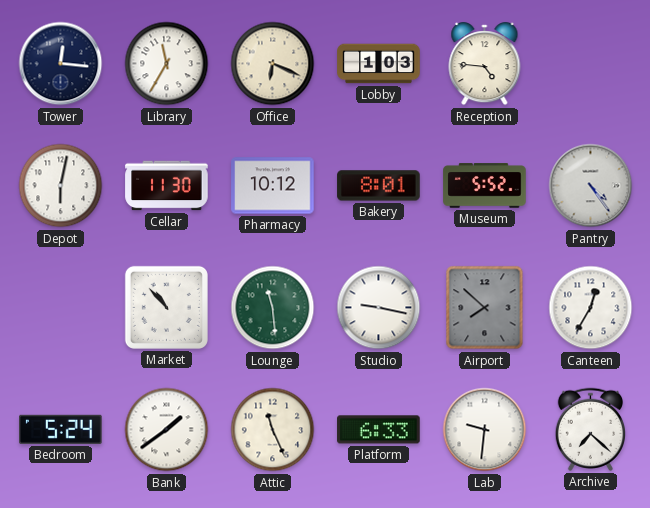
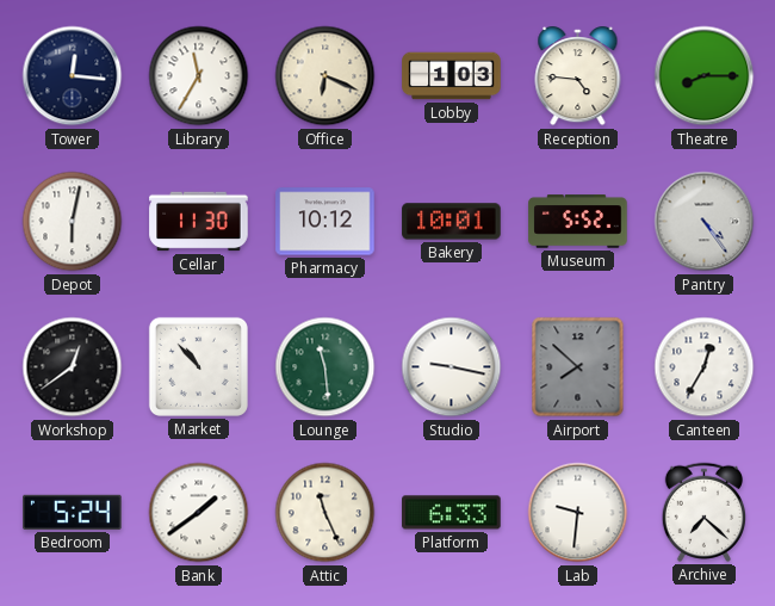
Theatre: none -> 8:15
Bakery: 8:01 -> 10:01
Workshop: none -> 12:39
